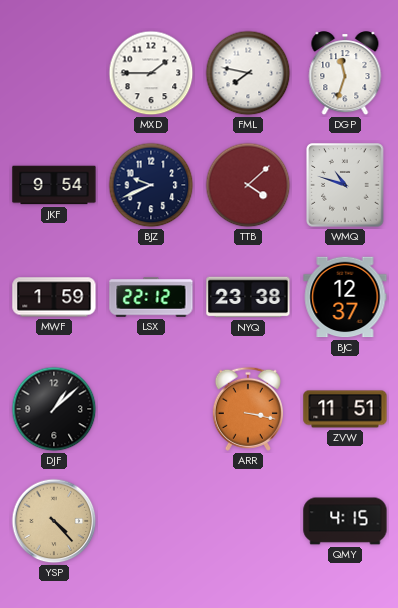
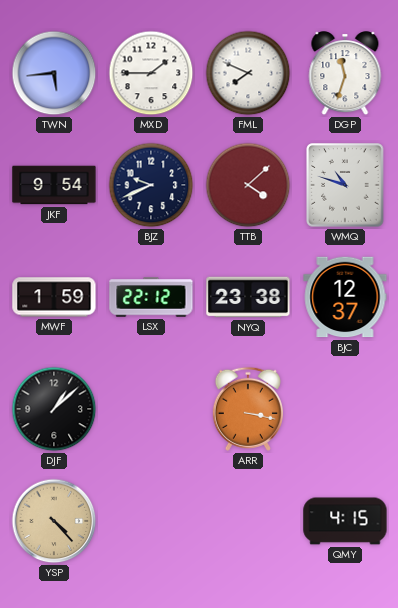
TWN: none -> 5:44
FML: 7:47 -> 7:49
ZVW: 11:51 -> none
